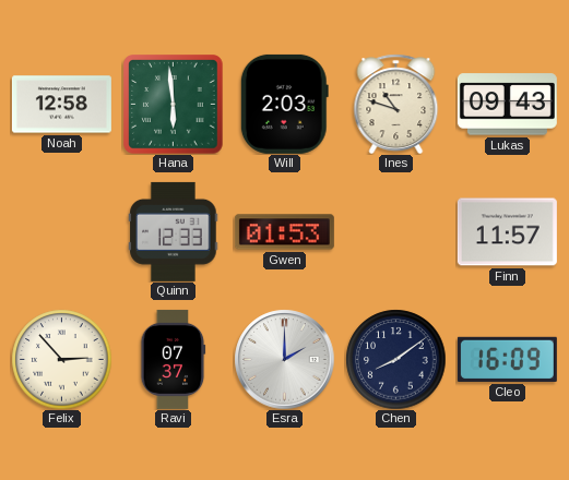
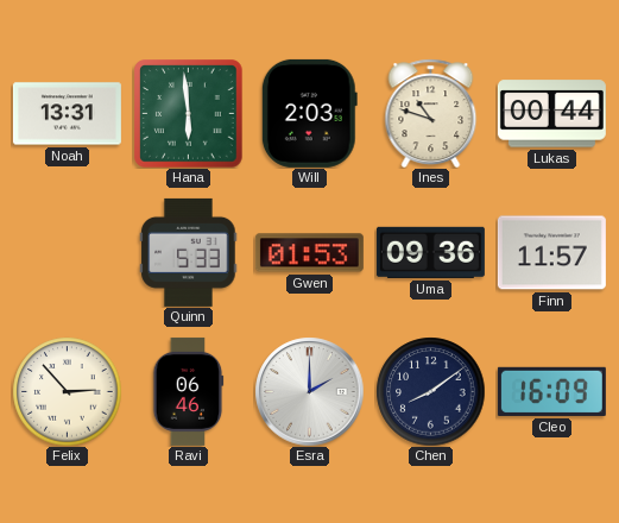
Noah: 12:58 -> 13:31
Lukas: 09:43 -> 00:44
Quinn: 12:33 -> 5:33
Uma: none -> 09:36
Ravi: 07:37 -> 06:46
